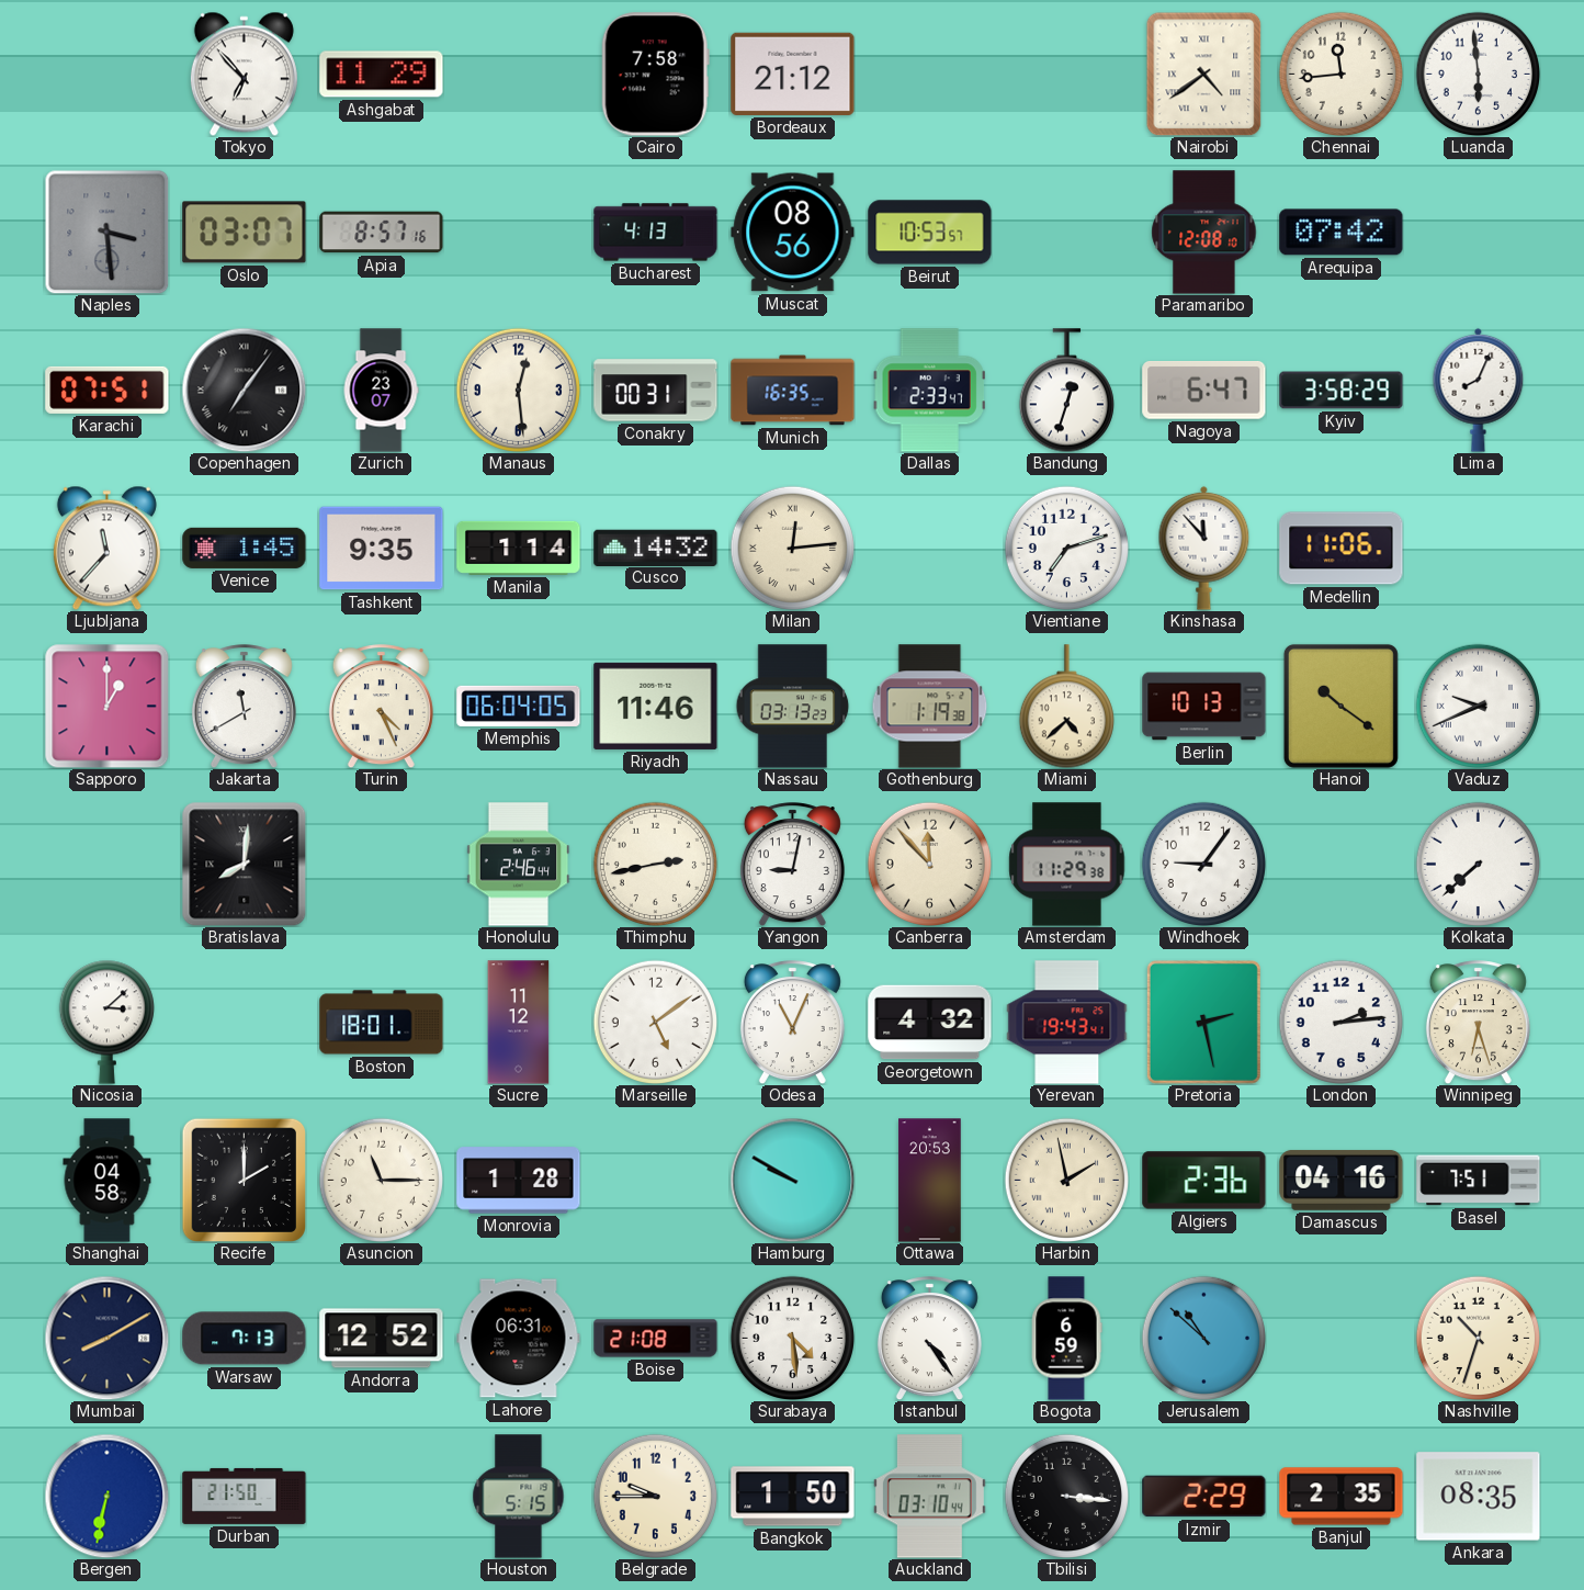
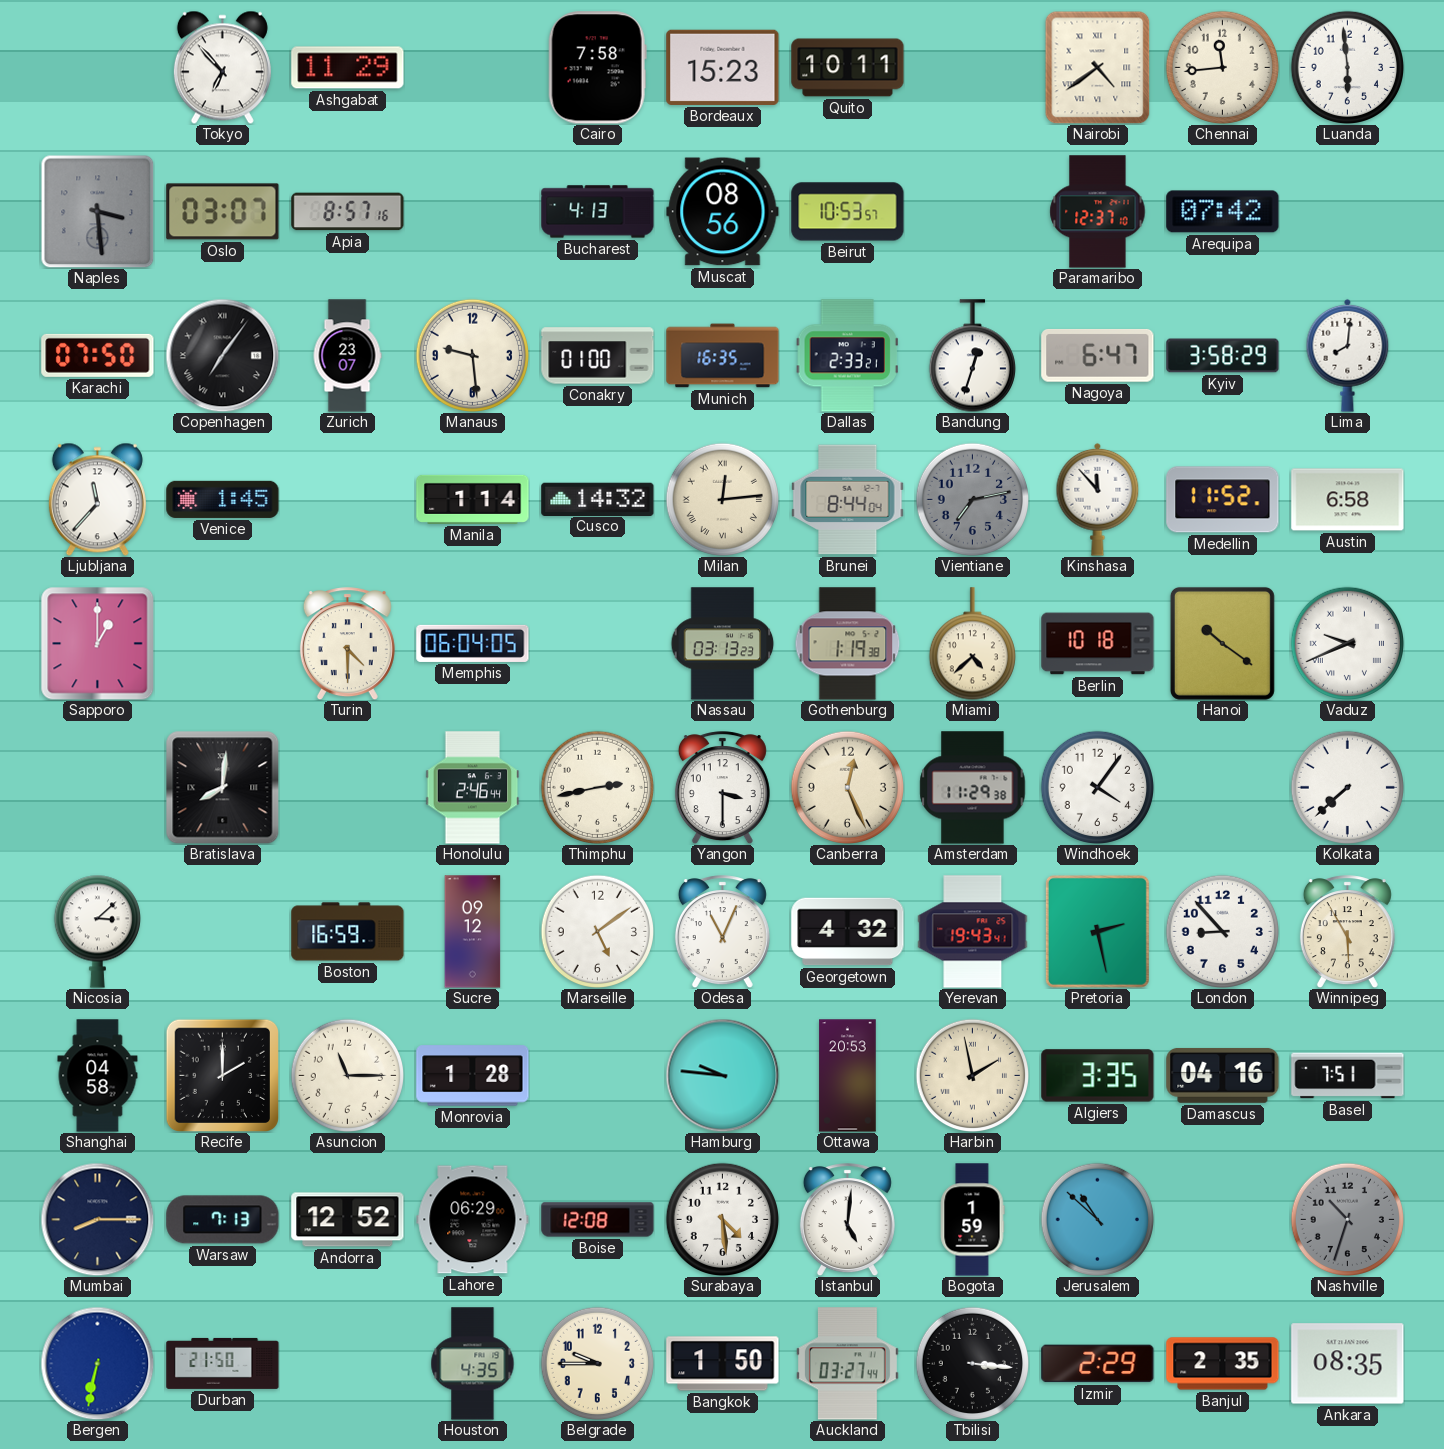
Bordeaux: 21:12 -> 15:23
Quito: none -> 10:11
Paramaribo: 12:08 -> 12:37
Karachi: 07:51 -> 07:50
Manaus: 12:29 -> 9:29
Conakry: 00:31 -> 01:00
Dallas: 2:33:47 -> 2:33:21
Lima: 8:04 -> 8:01
Tashkent: 9:35 -> none
Brunei: none -> 8:44
Vientiane: 7:12 -> 7:13
Vientiane dial: white -> grey
Medellin: 11:06 -> 11:52
Austin: none -> 6:58
Jakarta: 11:40 -> none
Turin: 4:26 -> 4:30
Riyadh: 11:46 -> none
Berlin: 10:13 -> 10:18
Yangon: 9:02 -> 3:30
Canberra: 11:53 -> 12:26
Windhoek: 9:06 -> 4:06
Boston: 18:01 -> 16:59
Sucre: 11:12 -> 09:12
London: 2:14 -> 8:53
Winnipeg: 6:27 -> 5:55
Hamburg: 9:50 -> 9:46
Algiers: 2:36 -> 3:35
Mumbai: 8:10 -> 8:15
Lahore: 06:31 -> 06:29
Boise: 21:08 -> 12:08
Istanbul: 4:24 -> 5:01
Bogota: 6:59 -> 1:59
Nashville dial: cream -> grey
Houston: 5:15 -> 4:35
Auckland: 03:10 -> 03:27
